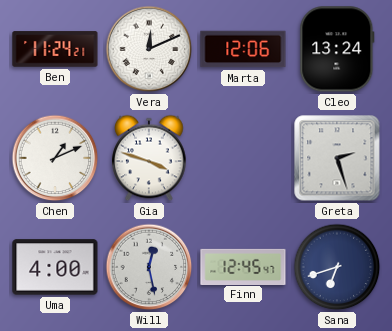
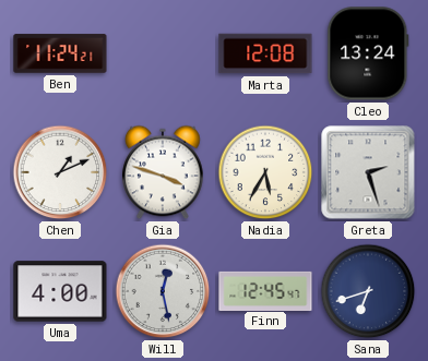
Vera: 12:11 -> none
Marta: 12:06 -> 12:08
Nadia: none -> 5:35
